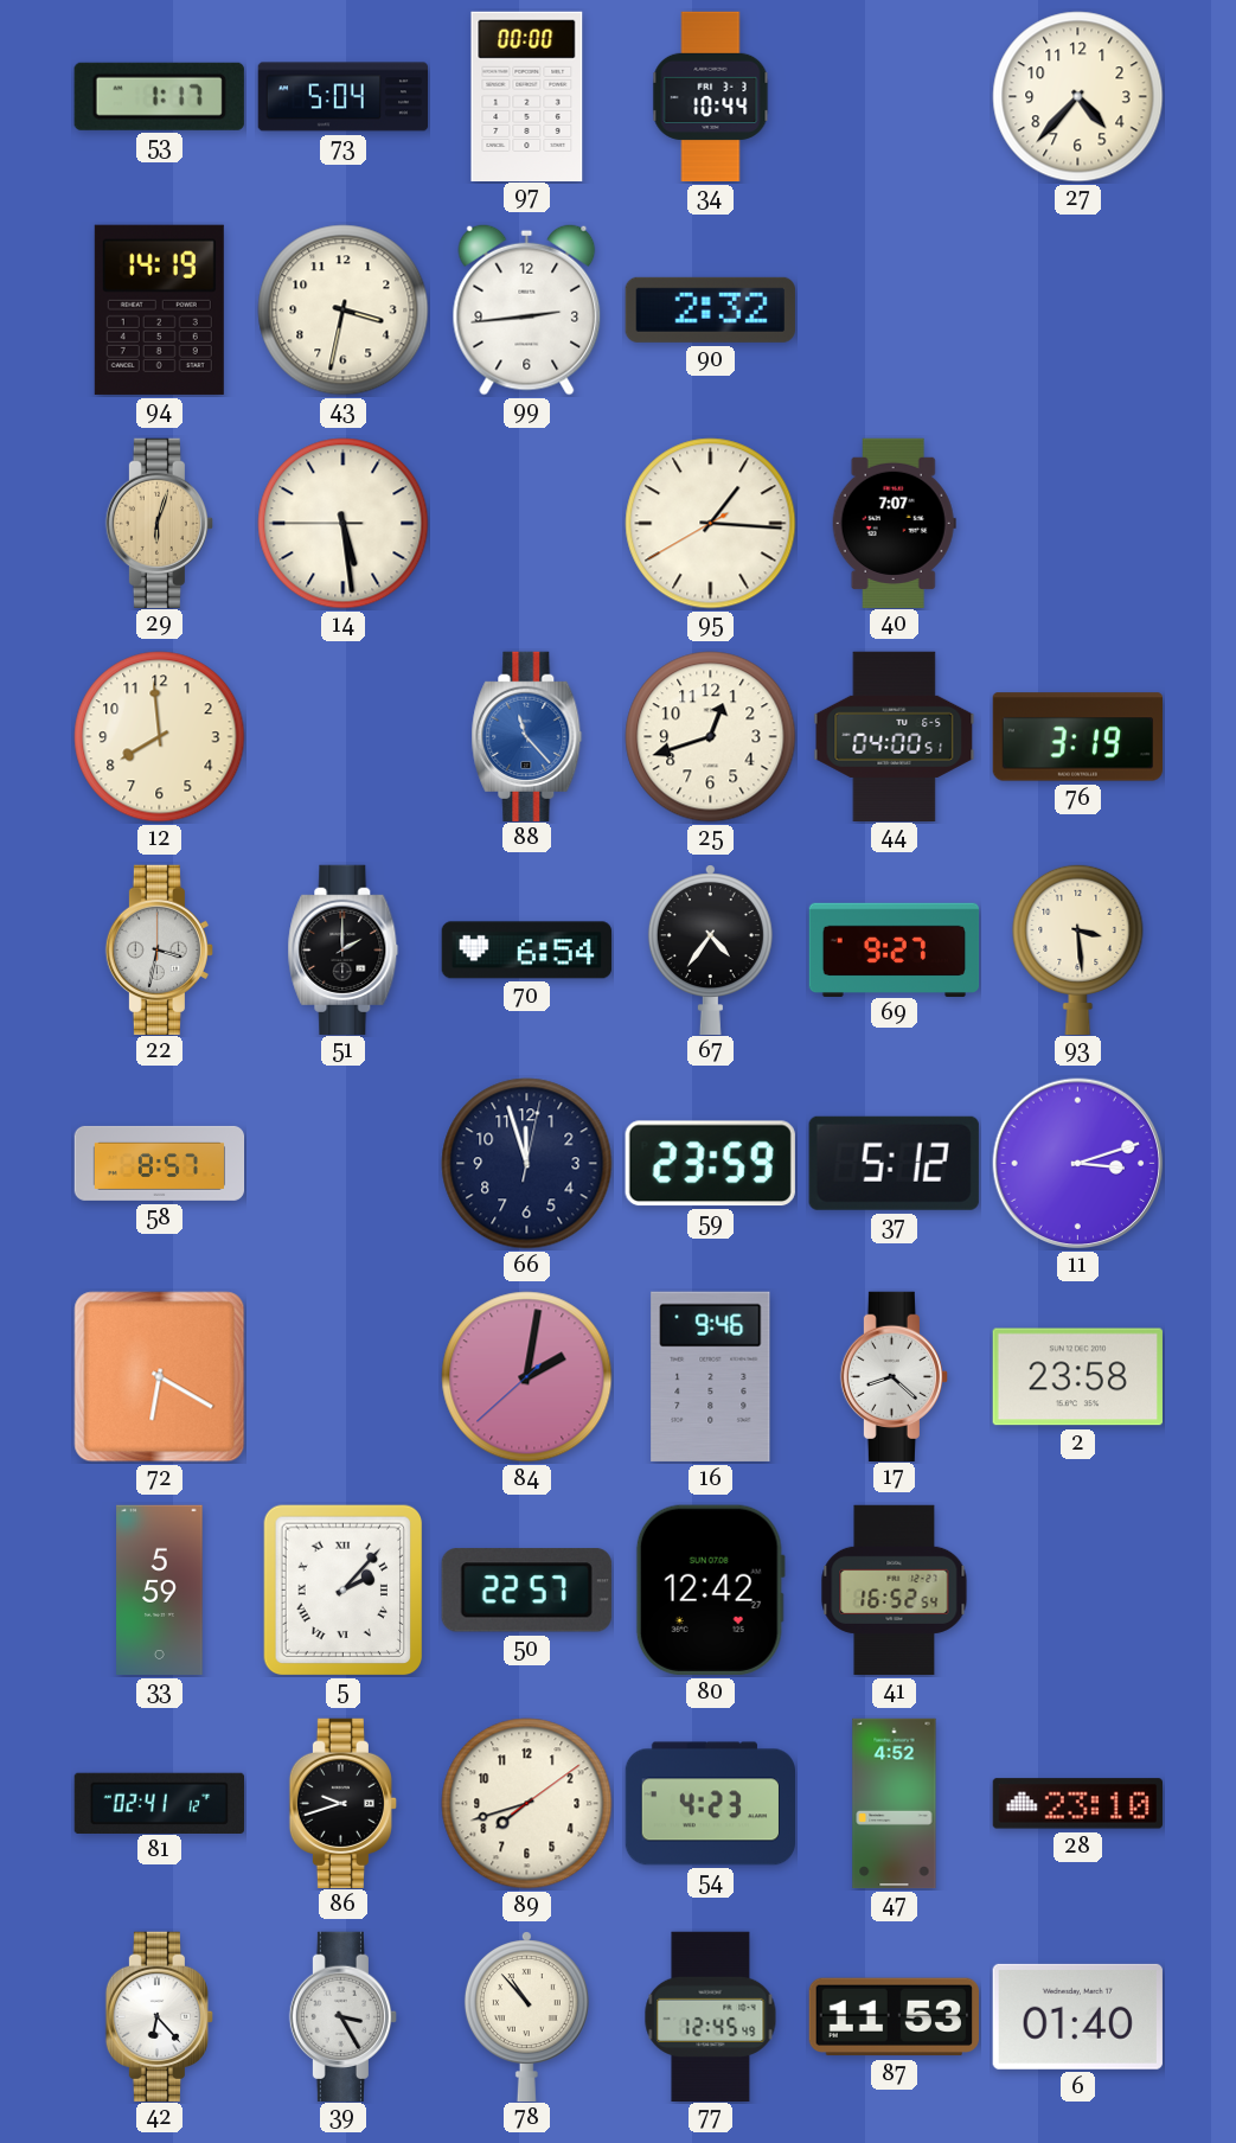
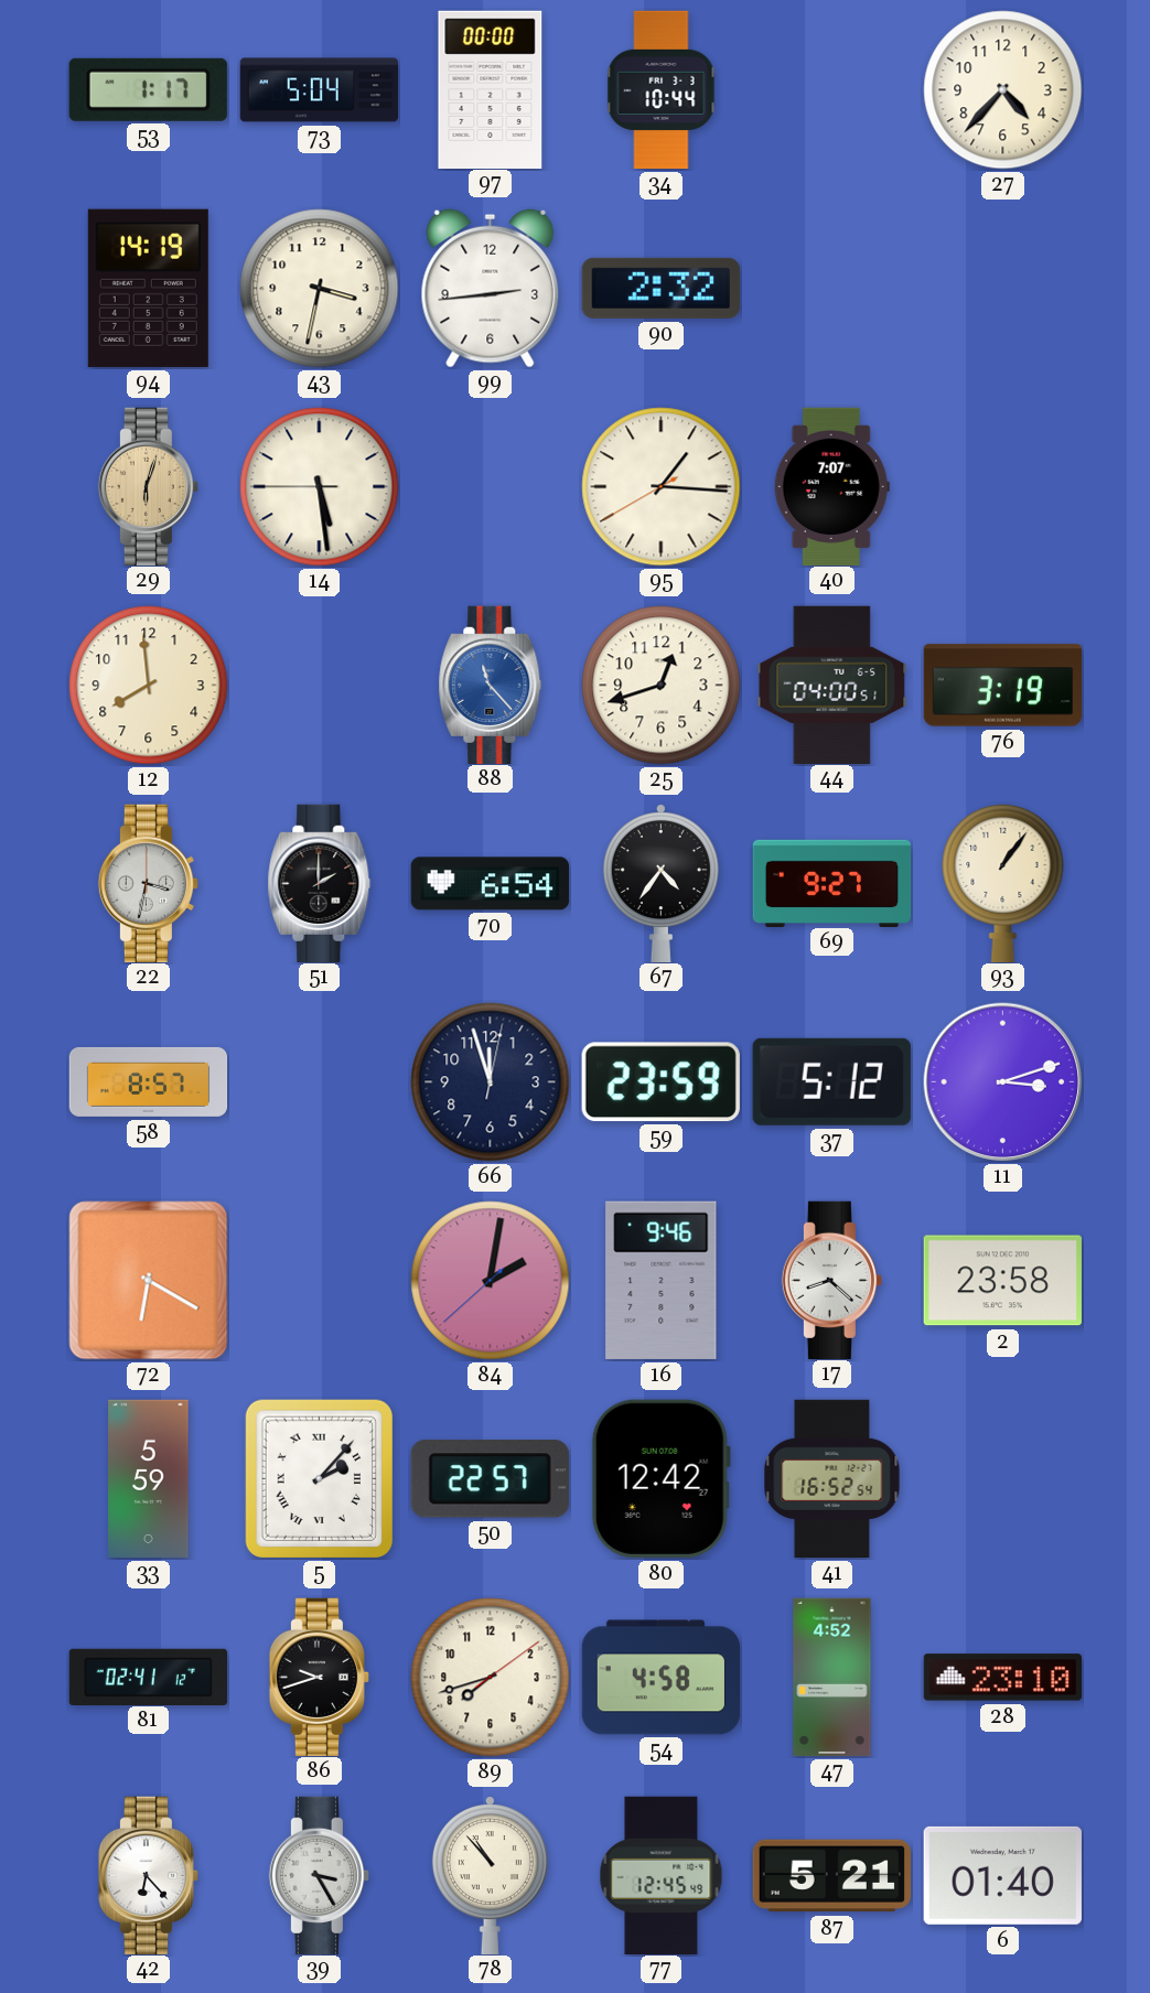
93: 3:29 -> 1:06
54: 4:23 -> 4:58
87: 11:53 -> 5:21
